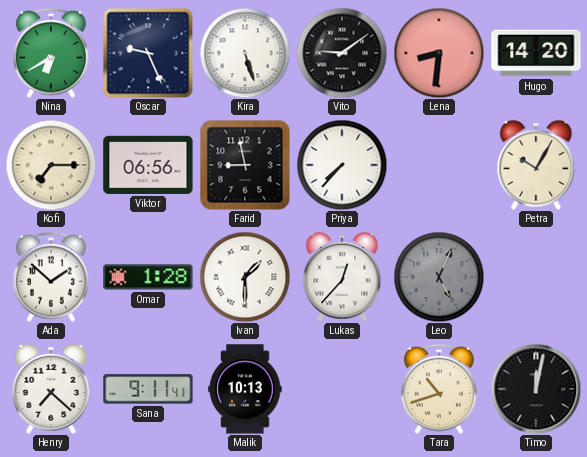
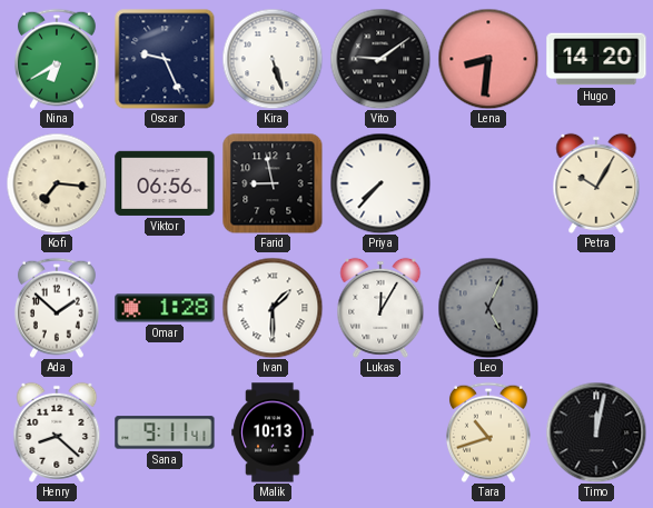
Kofi: 7:15 -> 7:16
Lukas: 12:37 -> 12:05
Henry: 7:22 -> 8:22
